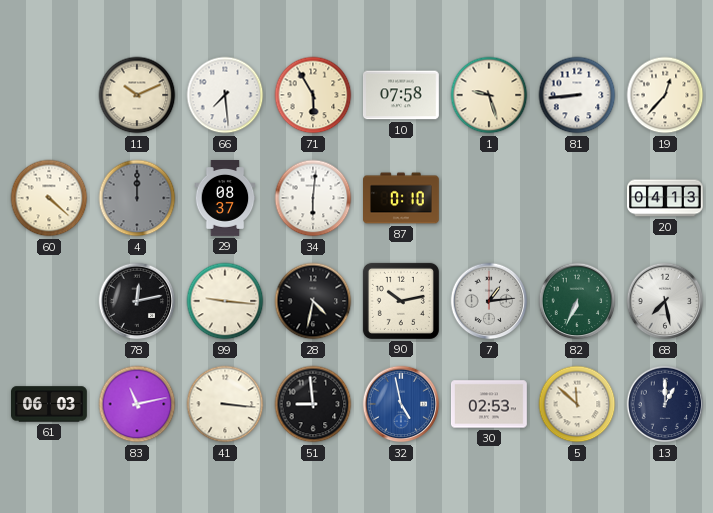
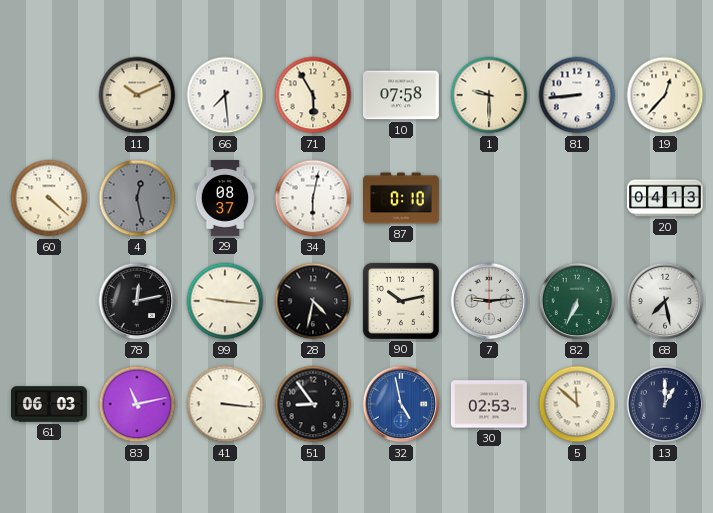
1: 9:27 -> 9:30
4: 12:00 -> 12:28
34: 6:01 -> 6:02
7: 1:14 -> 9:14
51: 8:59 -> 8:54
